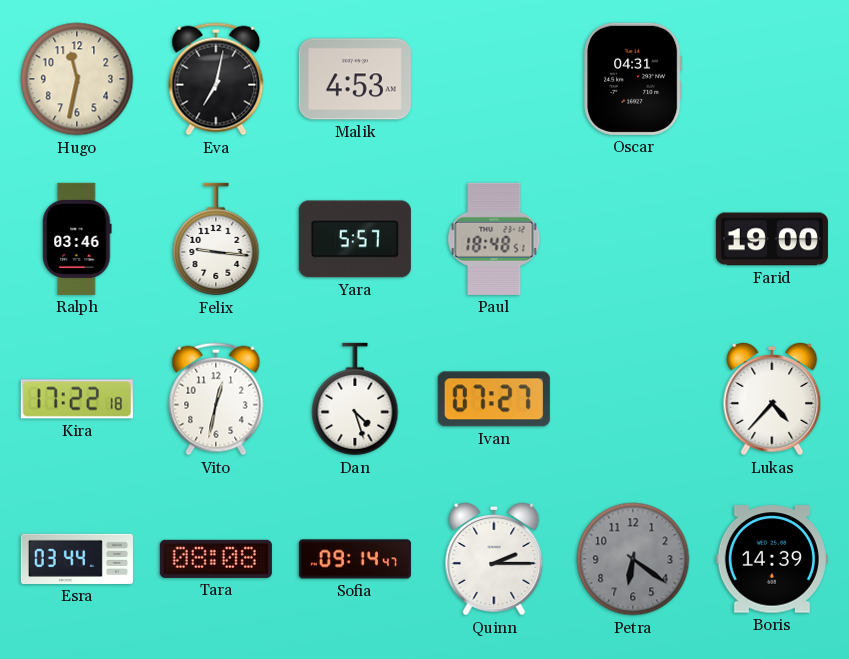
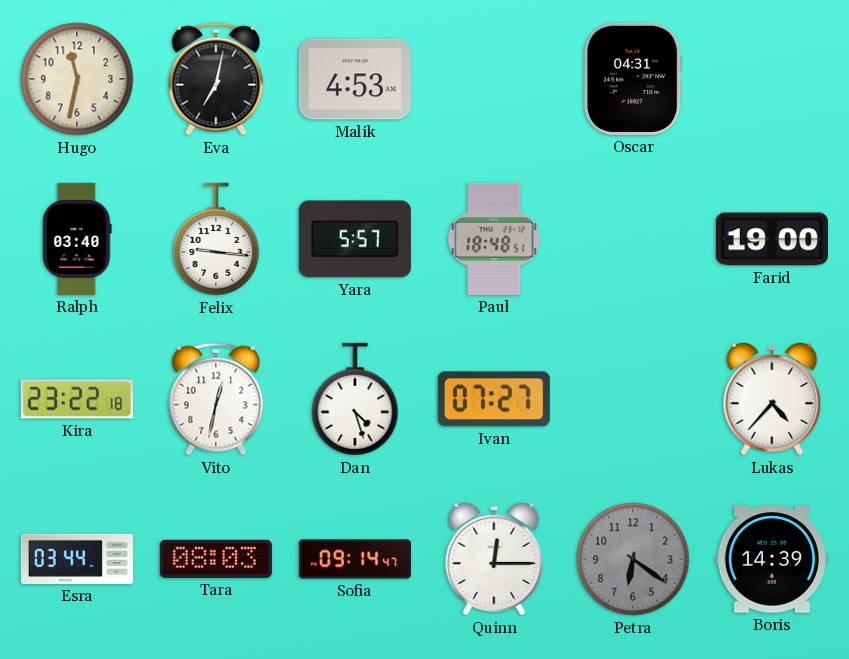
Ralph: 03:46 -> 03:40
Kira: 17:22 -> 23:22
Tara: 08:08 -> 08:03
Quinn: 2:15 -> 12:15
